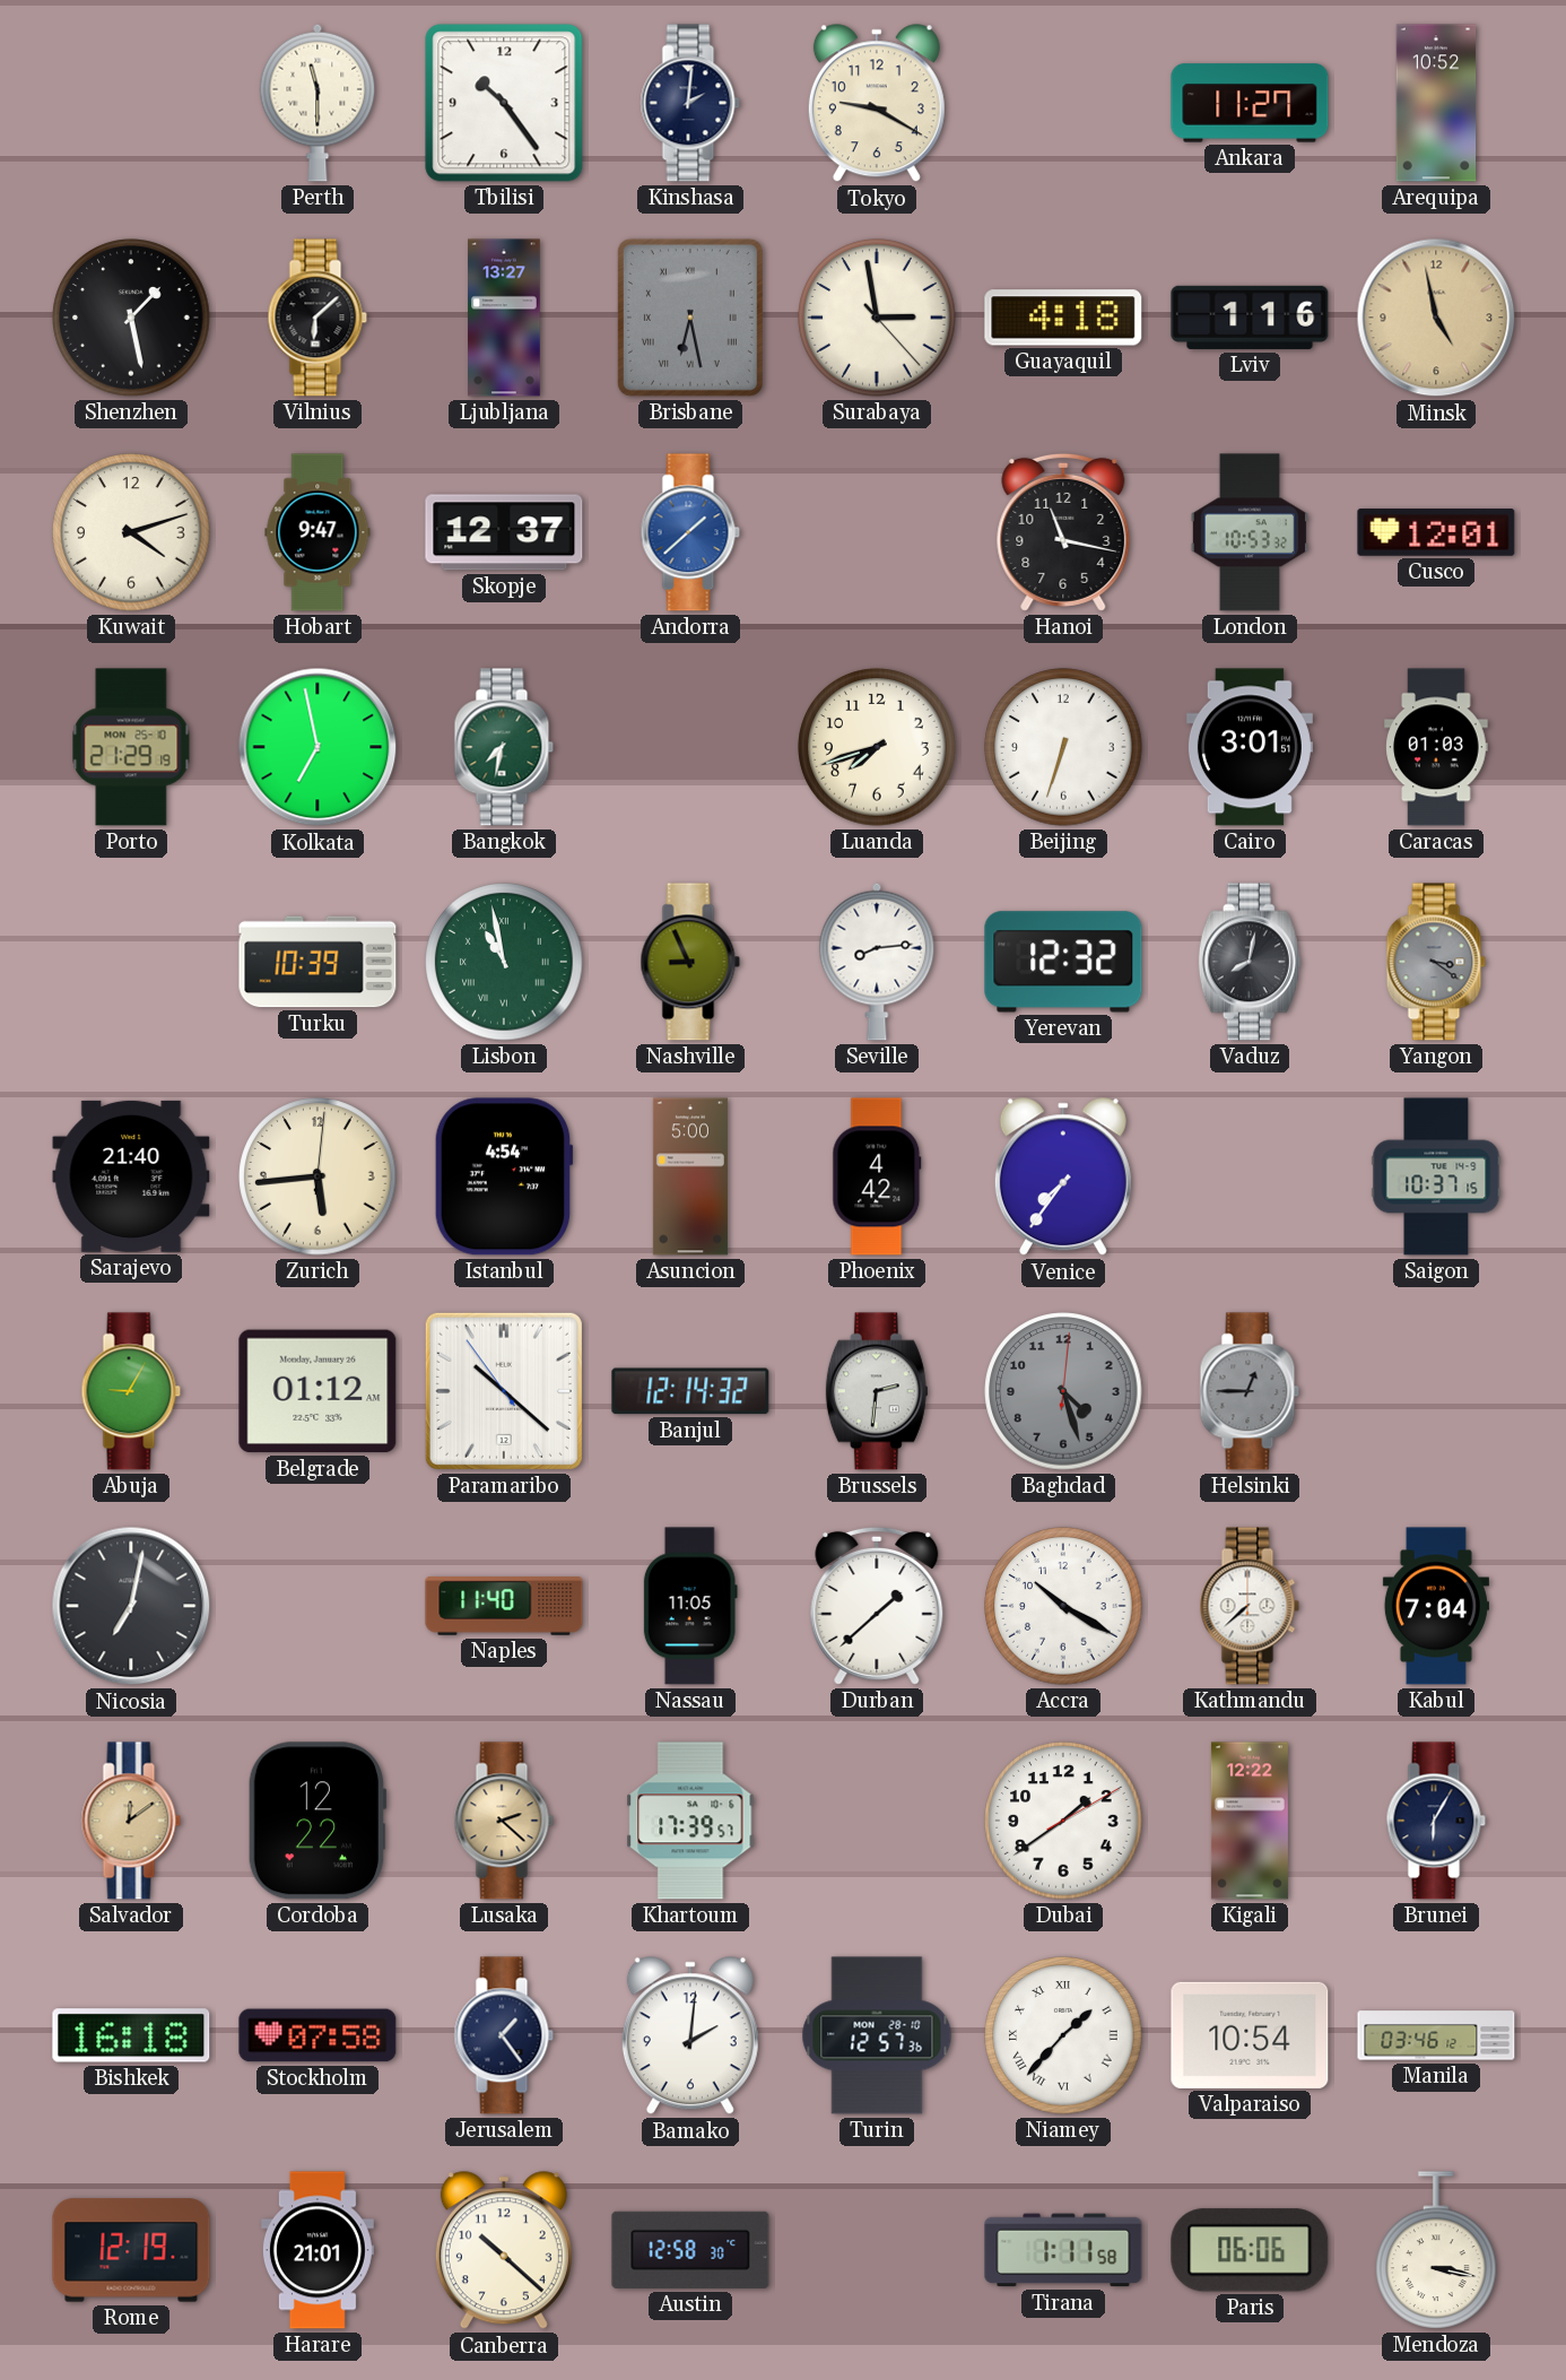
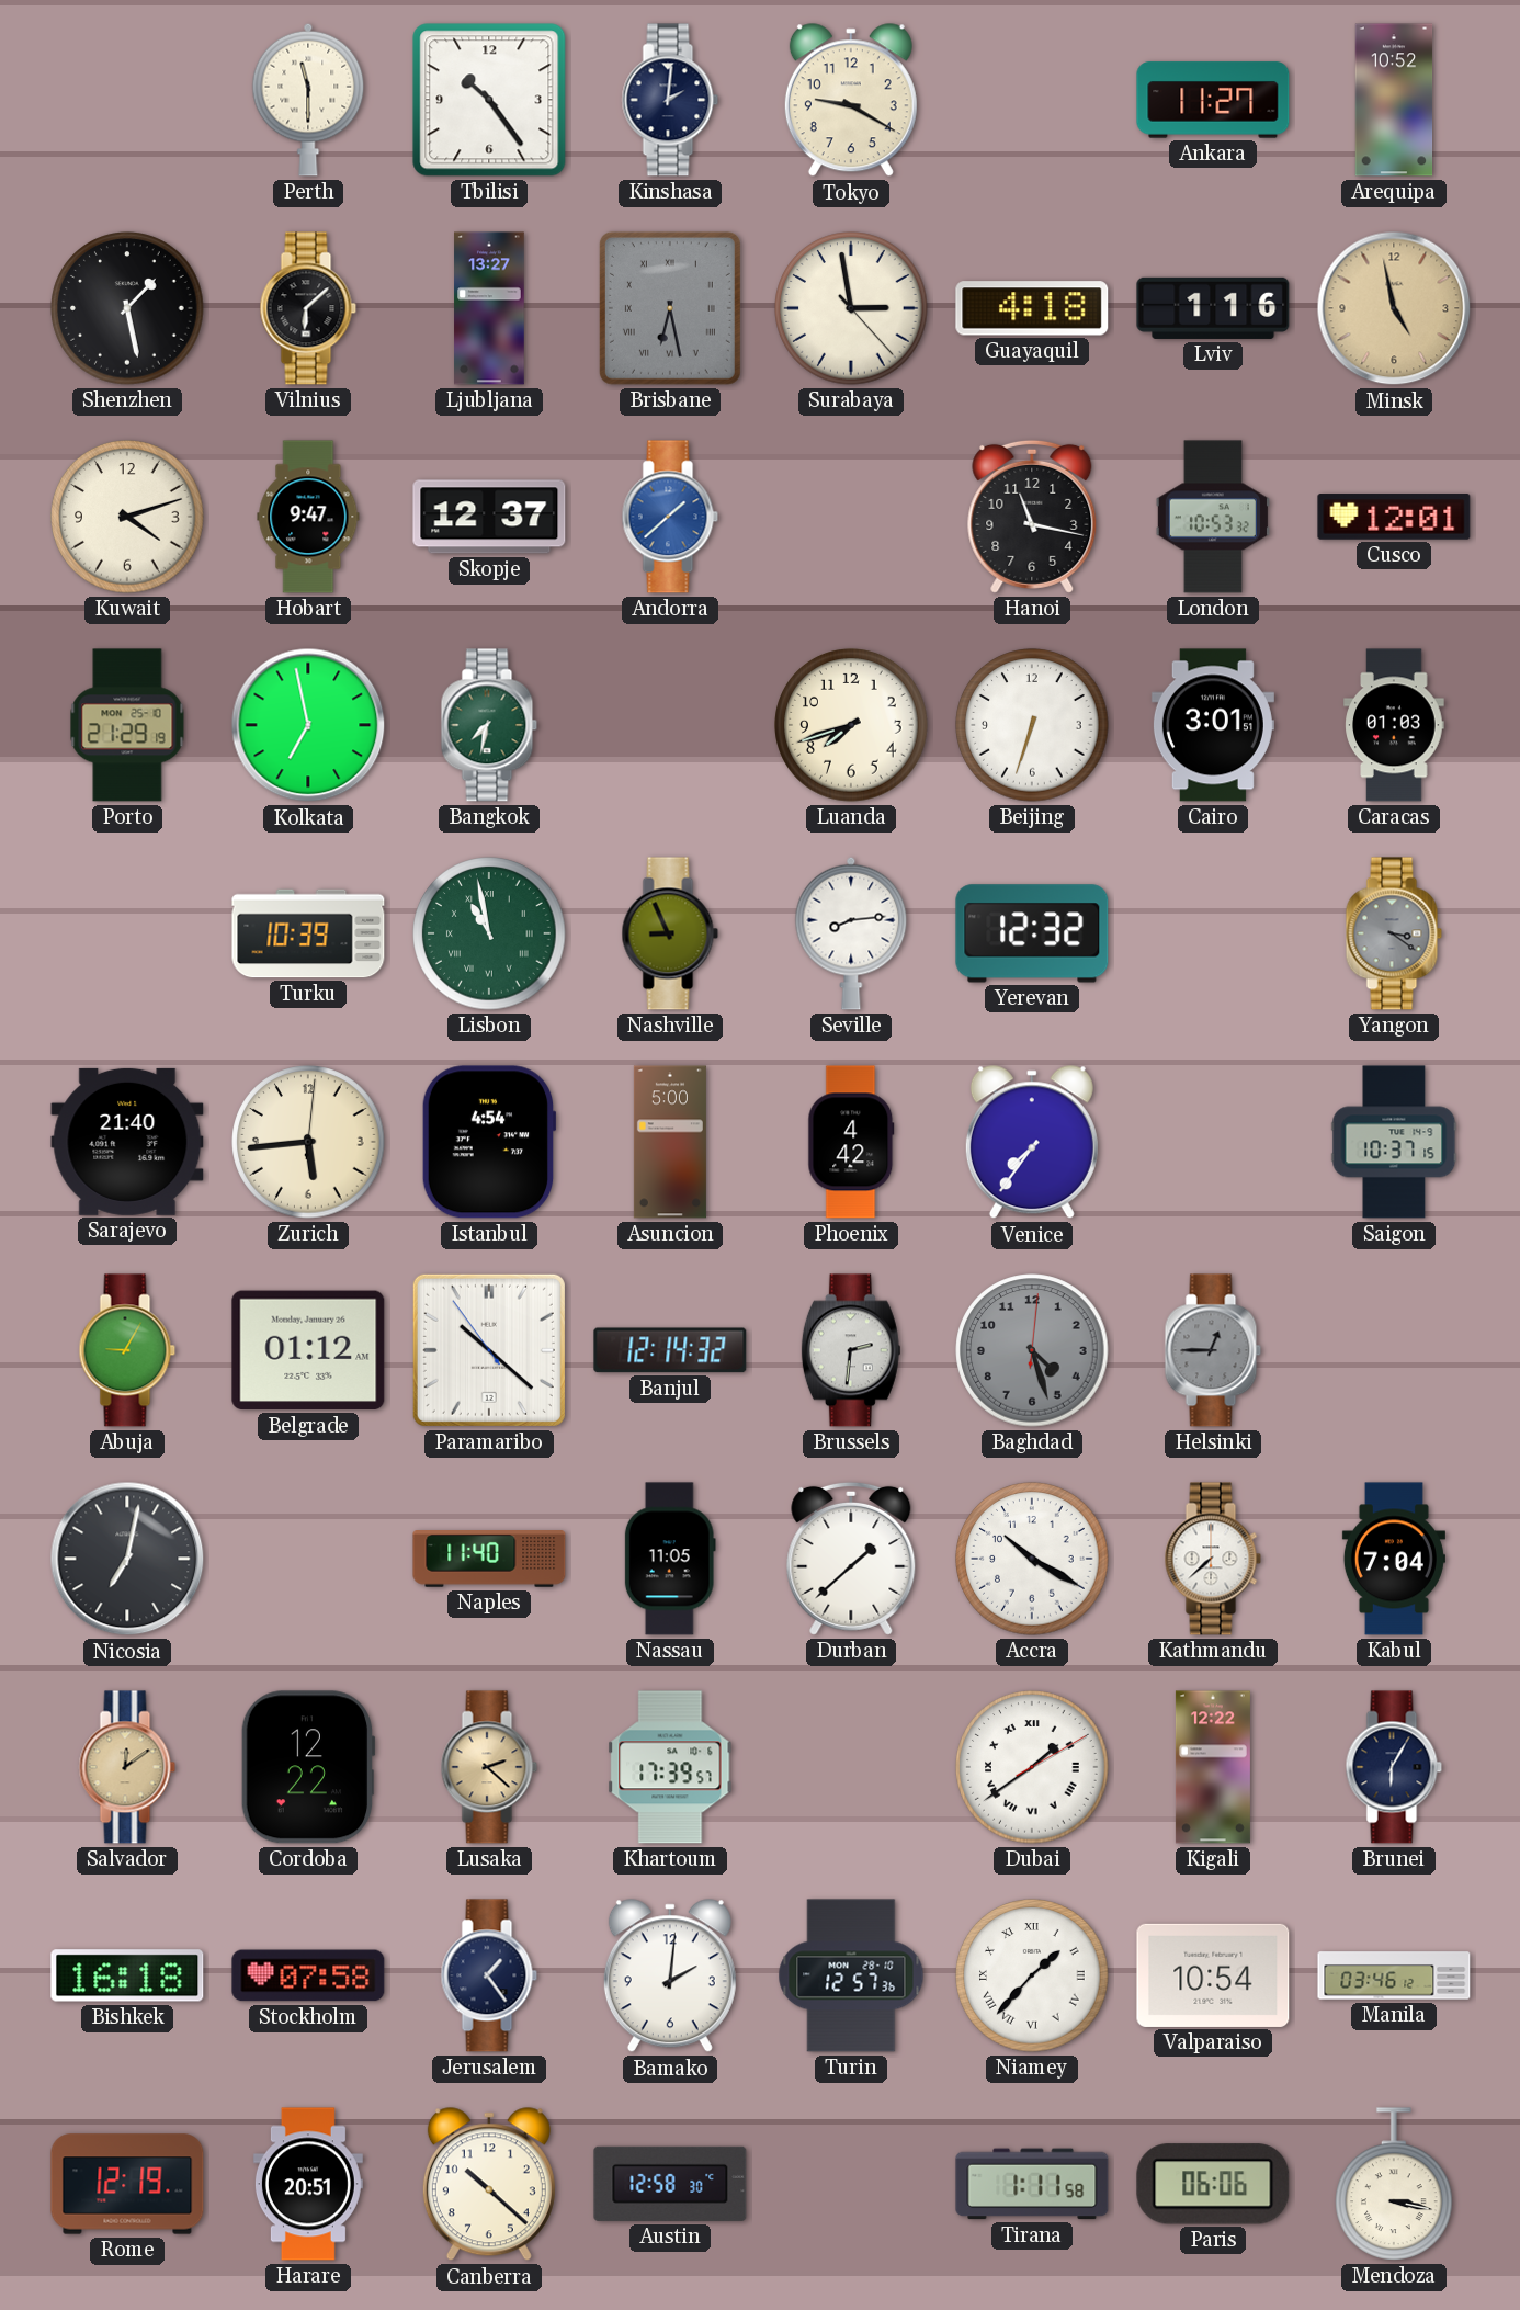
Vaduz: 8:02 -> none
Dubai numerals: Arabic -> Roman
Harare: 21:01 -> 20:51
